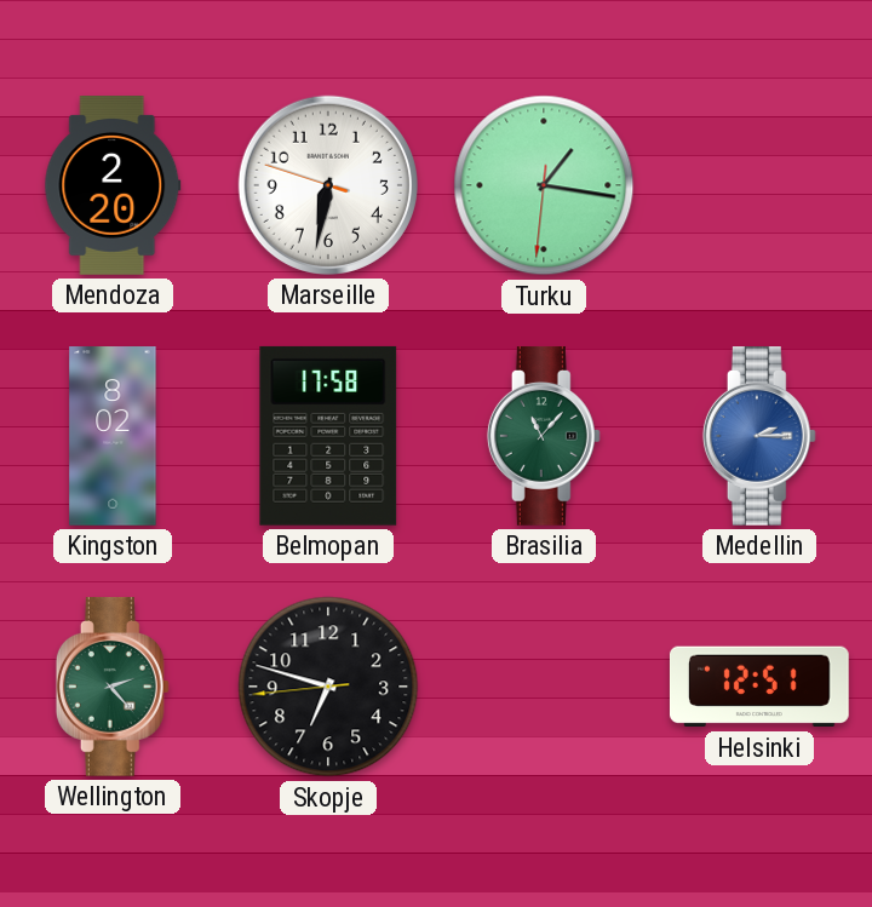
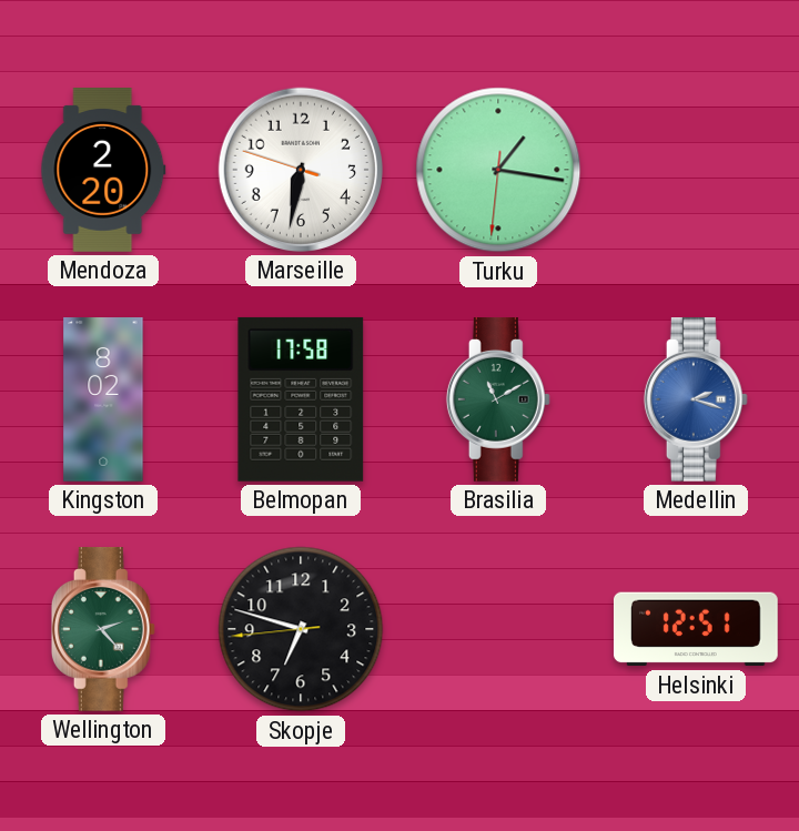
Brasilia: 11:07 -> 11:10
Medellin: 2:15 -> 2:18
